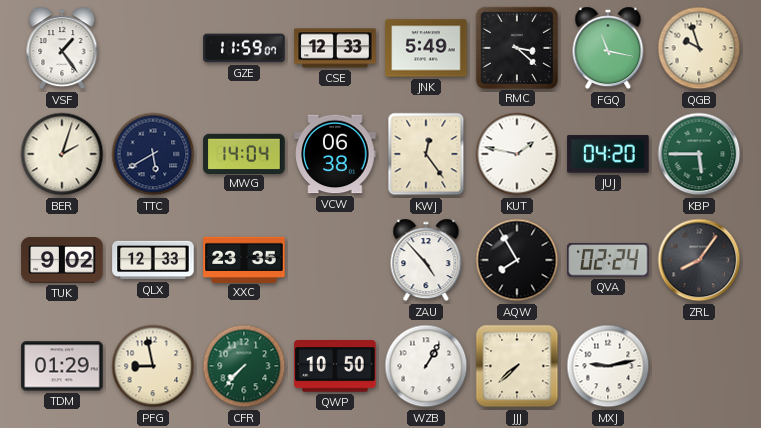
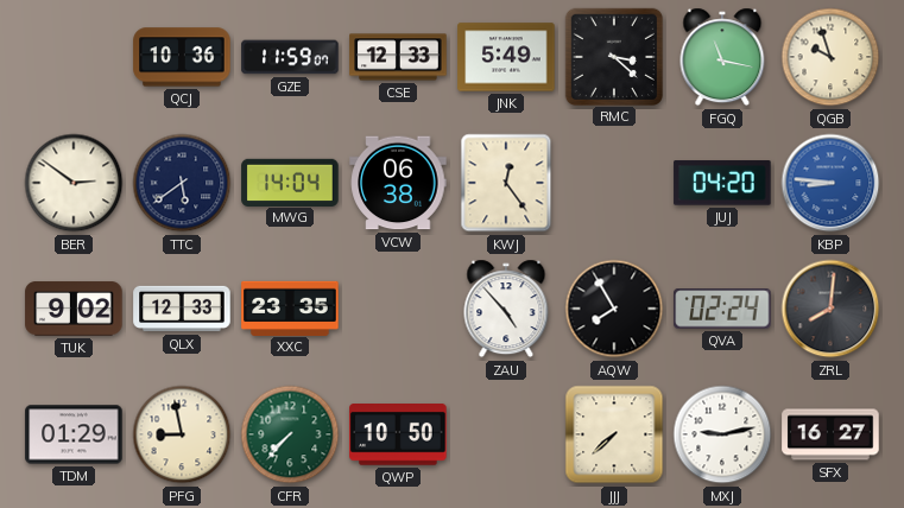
VSF: 1:24 -> none
QCJ: none -> 10:36
BER: 2:03 -> 2:51
TTC: 5:40 -> 5:39
KUT: 1:47 -> none
KBP: 5:45 -> 8:46
KBP dial: green -> blue
ZRL: 8:06 -> 8:01
WZB: 1:05 -> none
SFX: none -> 16:27
